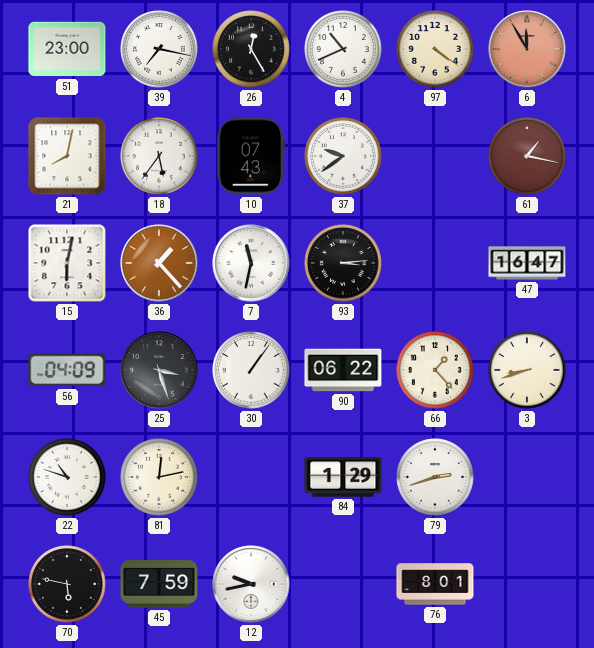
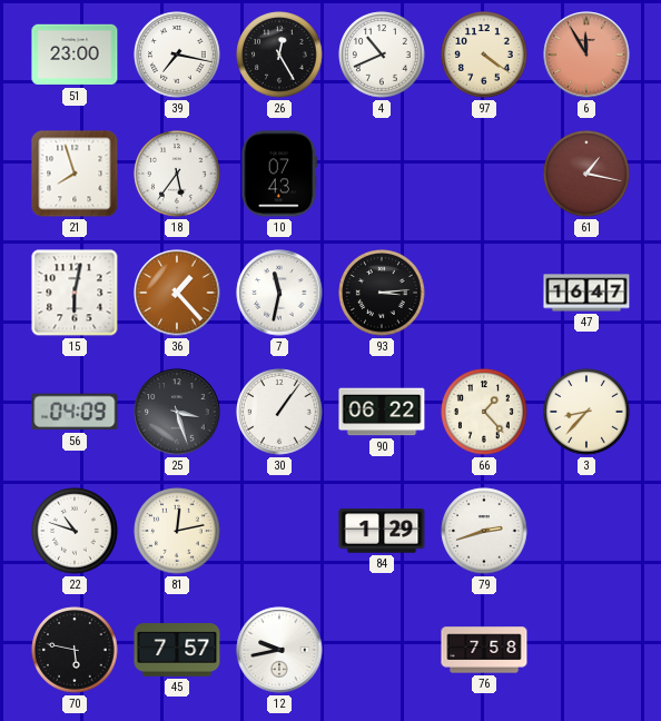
21: 8:02 -> 7:57
37: 9:39 -> none
3: 8:42 -> 8:37
45: 7:59 -> 7:57
76: 8:01 -> 7:58
